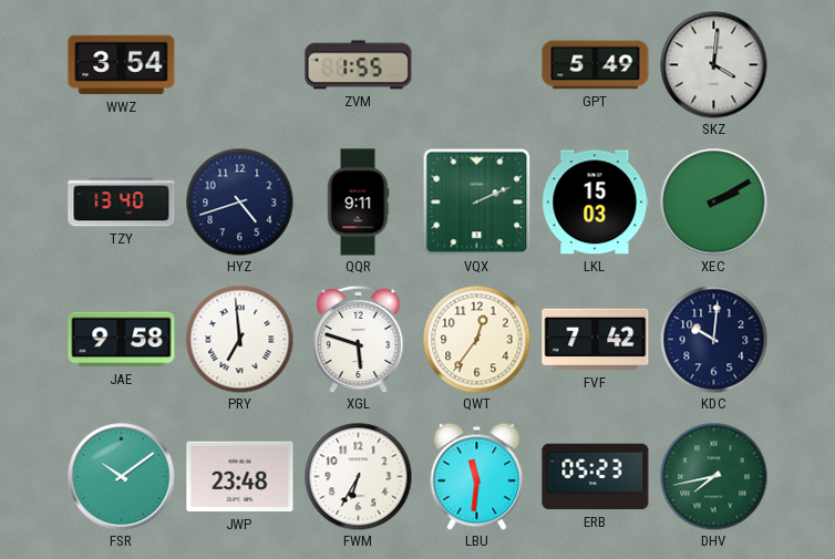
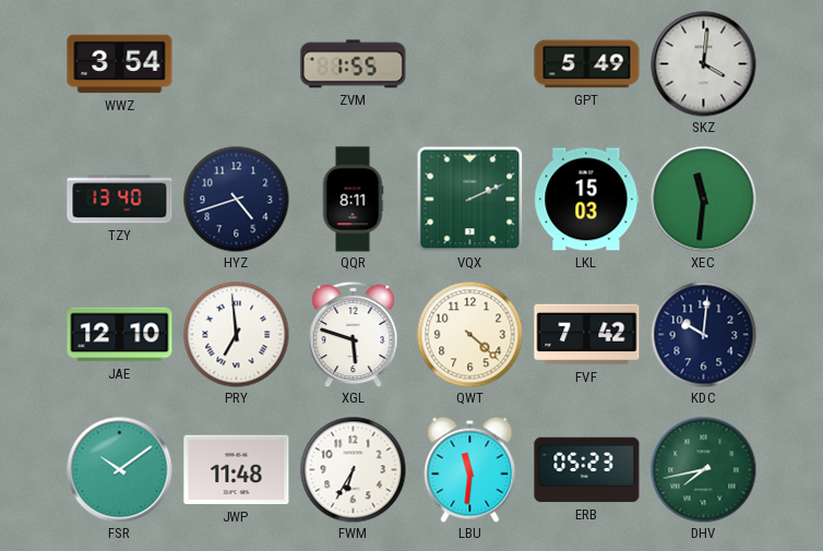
QQR: 9:11 -> 8:11
XEC: 2:10 -> 11:31
JAE: 9:58 -> 12:10
QWT: 12:36 -> 4:22
JWP: 23:48 -> 11:48
